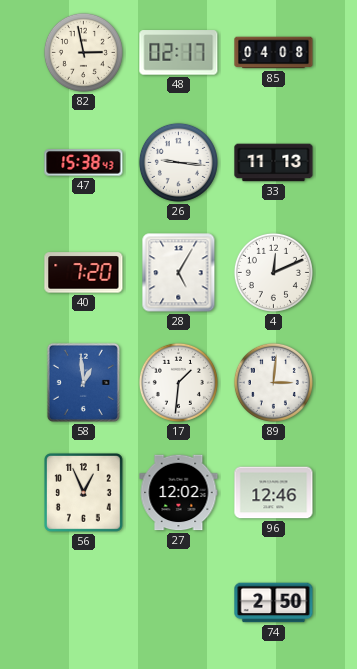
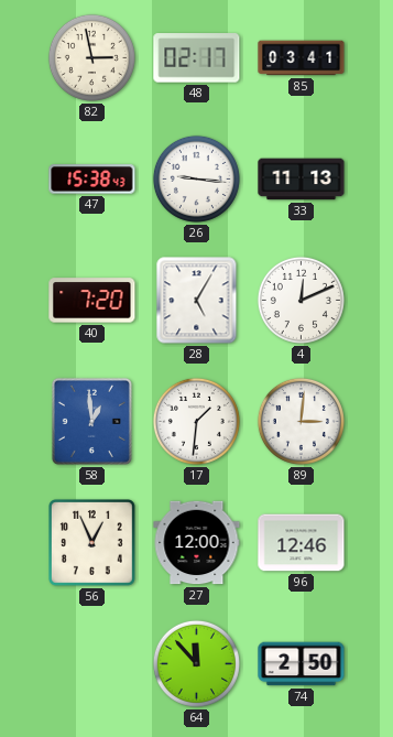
85: 04:08 -> 03:41
27: 12:02 -> 12:00
64: none -> 11:53
